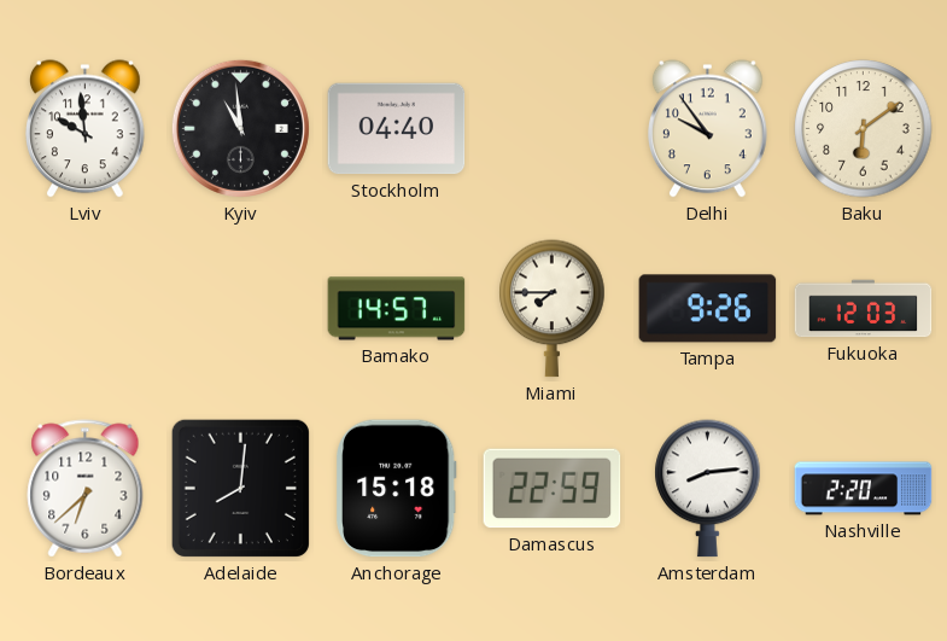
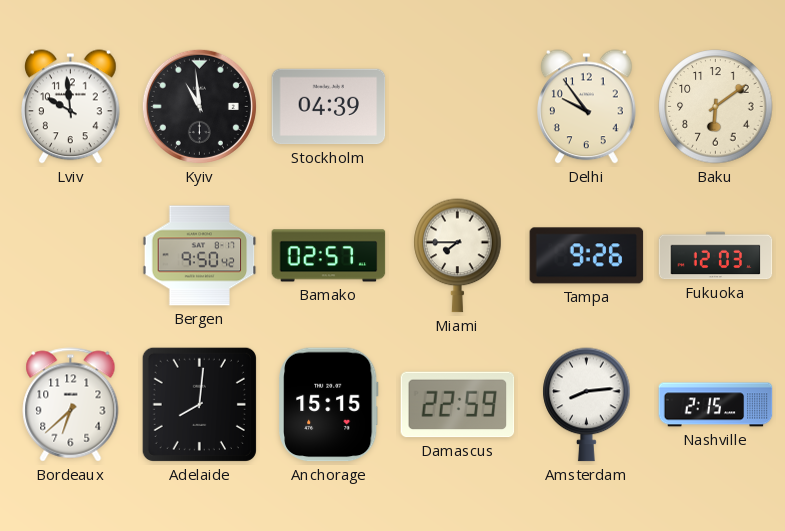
Stockholm: 04:40 -> 04:39
Bergen: none -> 9:50
Bamako: 14:57 -> 02:57
Anchorage: 15:18 -> 15:15
Nashville: 2:20 -> 2:15
